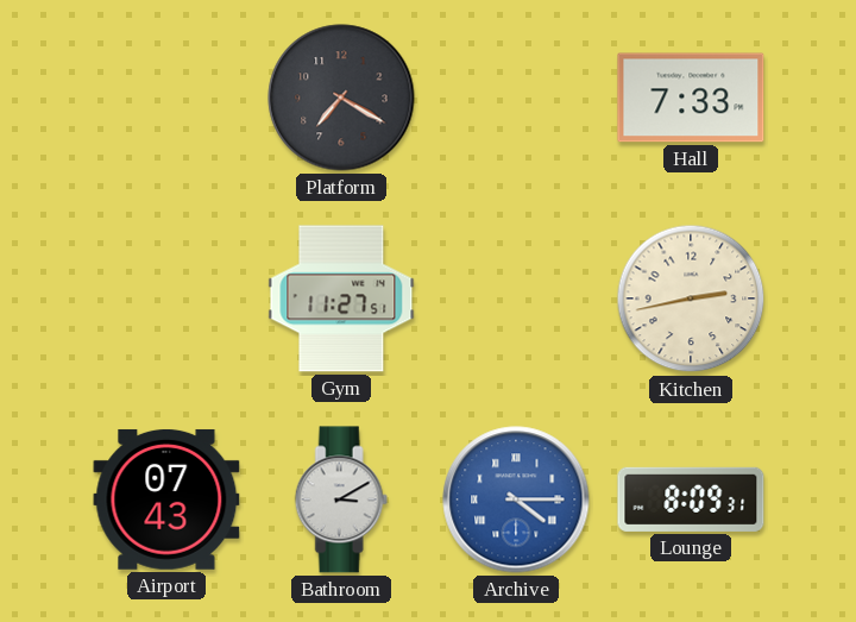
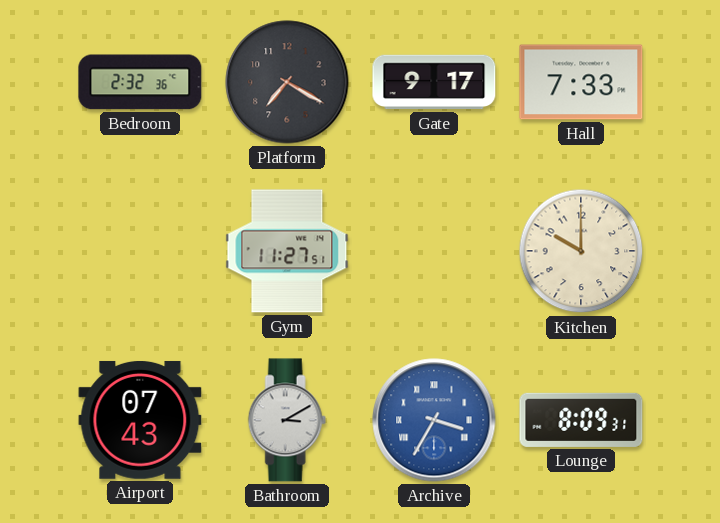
Bedroom: none -> 2:32
Gate: none -> 9:17
Kitchen: 2:43 -> 10:00
Archive: 4:15 -> 3:35
